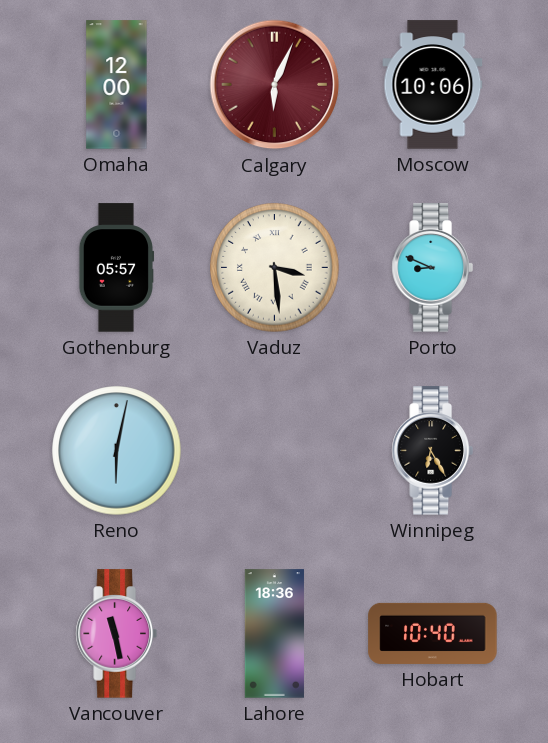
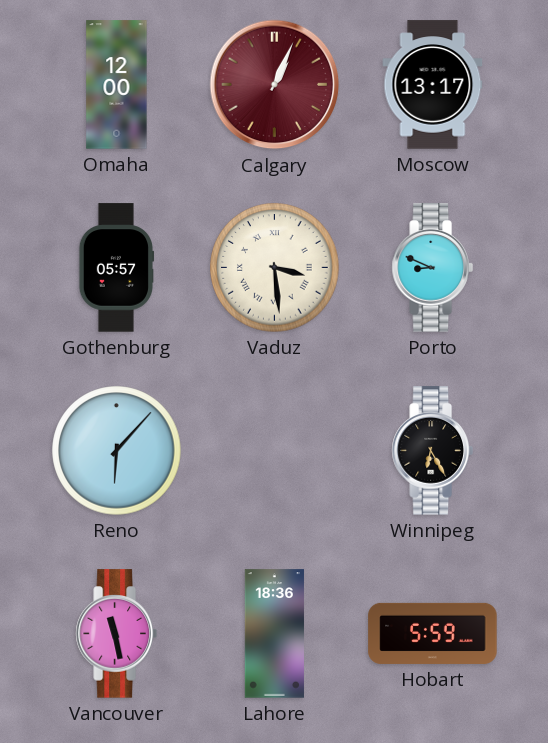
Calgary: 6:04 -> 1:04
Moscow: 10:06 -> 13:17
Reno: 6:02 -> 6:07
Hobart: 10:40 -> 5:59
